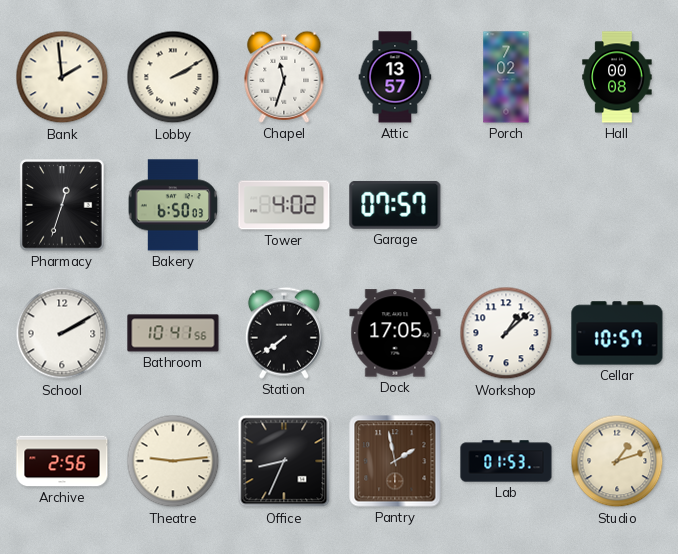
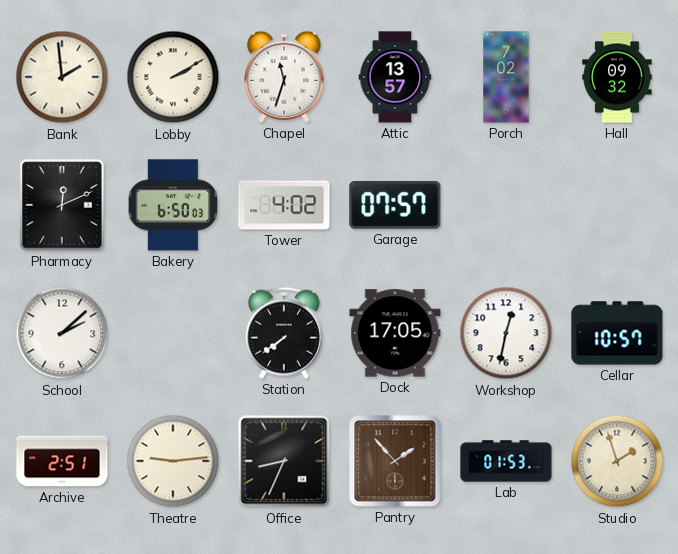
Hall: 00:08 -> 09:32
Pharmacy: 12:33 -> 12:11
School: 2:10 -> 2:08
Bathroom: 10:41 -> none
Workshop: 1:08 -> 12:32
Archive: 2:56 -> 2:51
Pantry: 1:58 -> 1:53
Studio: 1:12 -> 1:57
